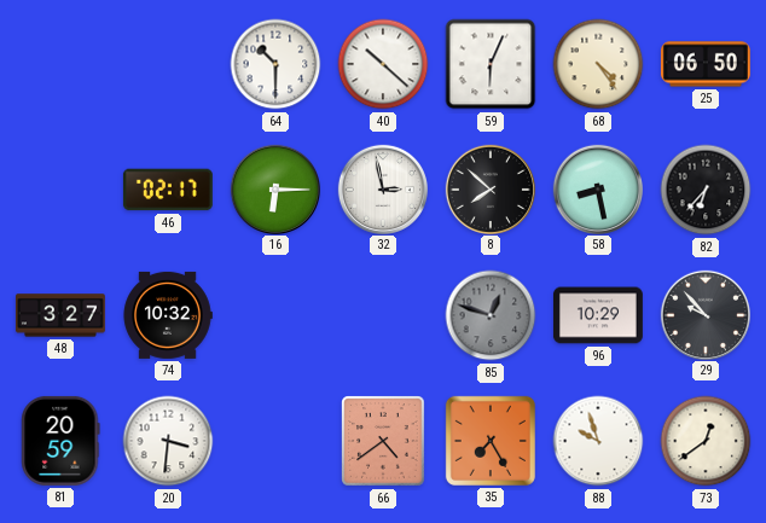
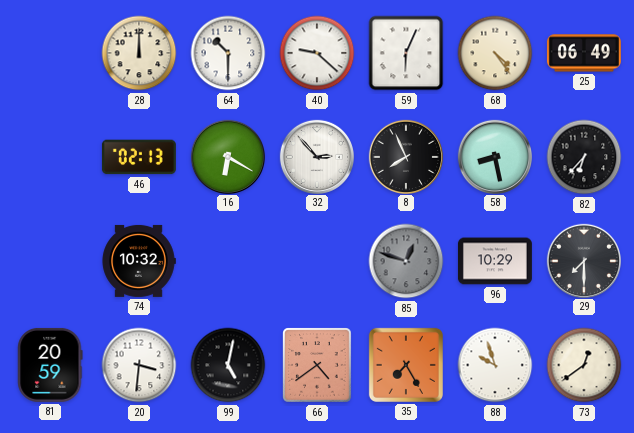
28: none -> 12:00
40: 10:22 -> 9:22
25: 06:50 -> 06:49
46: 02:17 -> 02:13
16: 6:15 -> 6:20
32: 2:58 -> 2:53
8: 7:52 -> 7:56
48: 3:27 -> none
29: 9:53 -> 7:30
99: none -> 5:02
